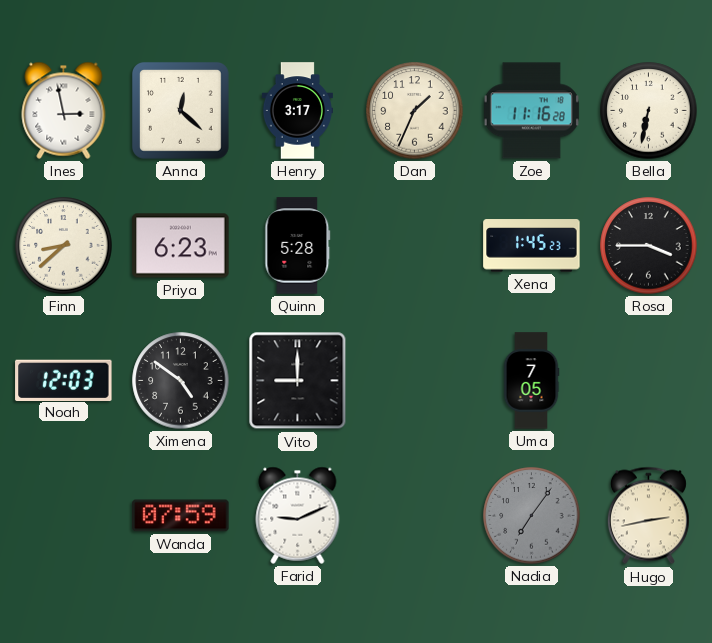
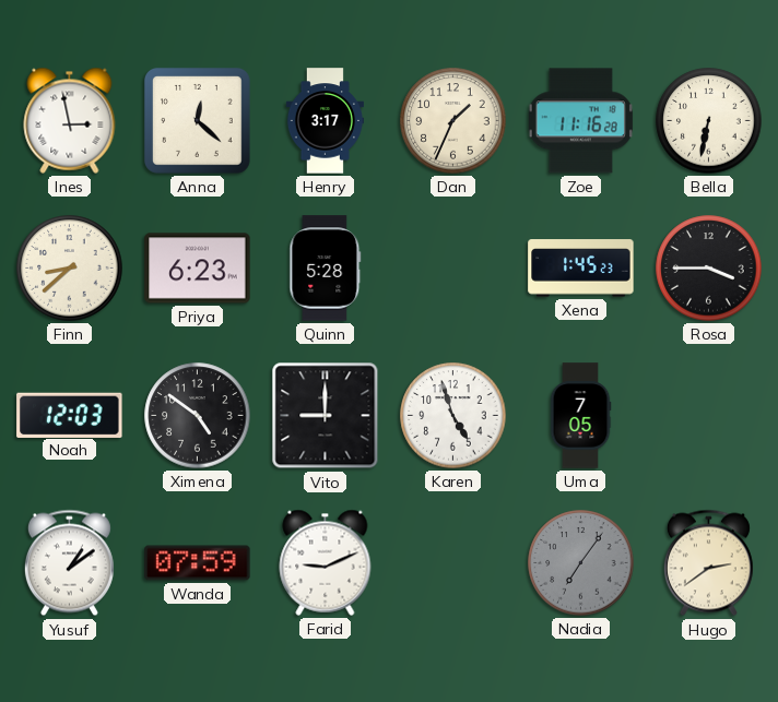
Karen: none -> 4:57
Yusuf: none -> 1:09
Hugo: 2:43 -> 2:39
